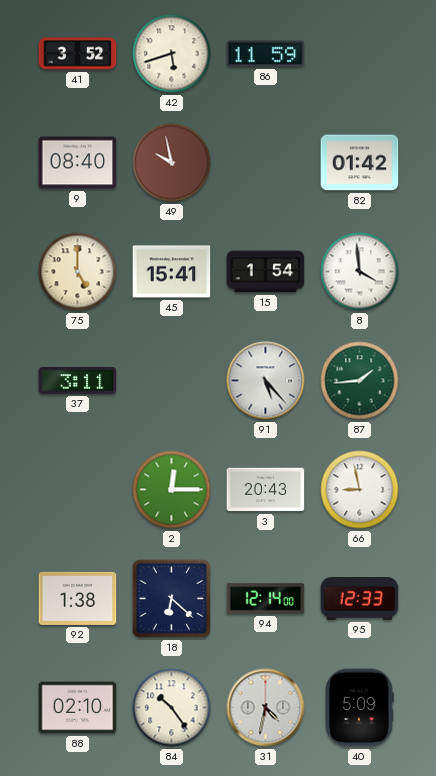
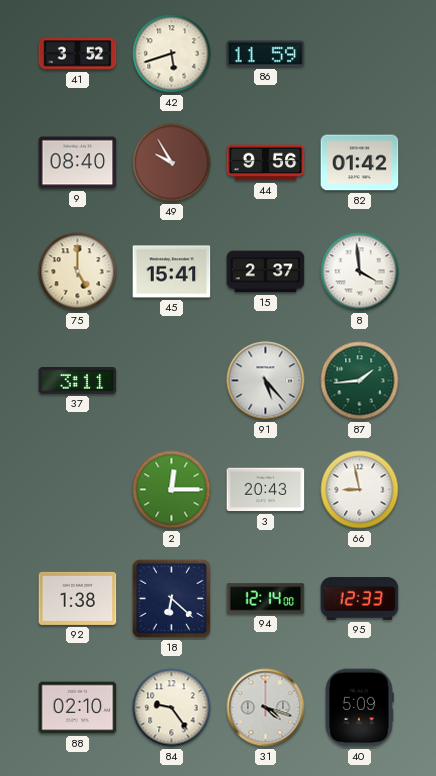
49: 9:58 -> 9:55
44: none -> 9:56
15: 1:54 -> 2:37
84: 10:24 -> 9:24
31: 4:32 -> 4:18
